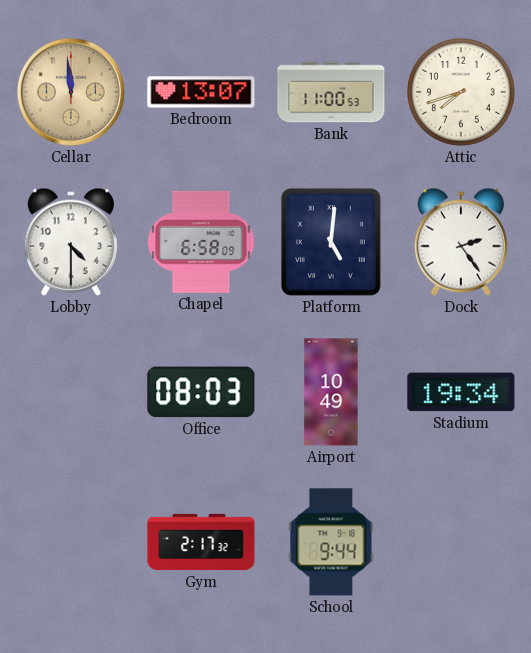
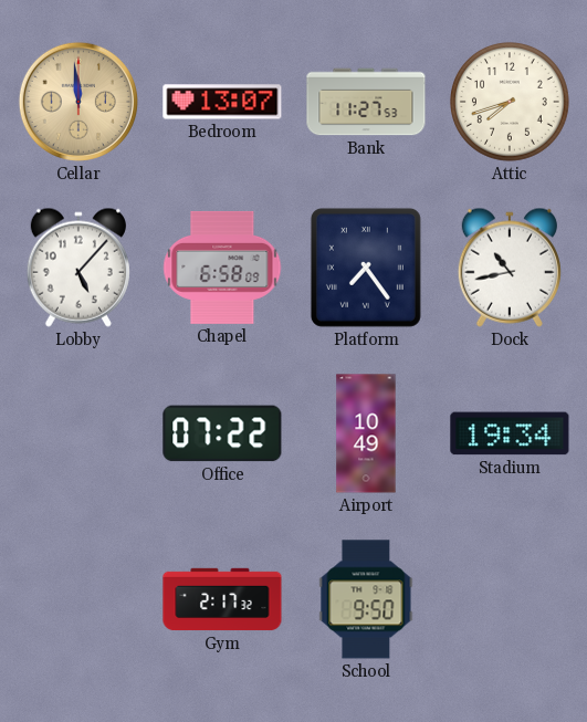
Bank: 11:00 -> 11:27
Lobby: 4:30 -> 5:07
Platform: 5:01 -> 7:24
Dock: 2:24 -> 10:43
Office: 08:03 -> 07:22
School: 9:44 -> 9:50
